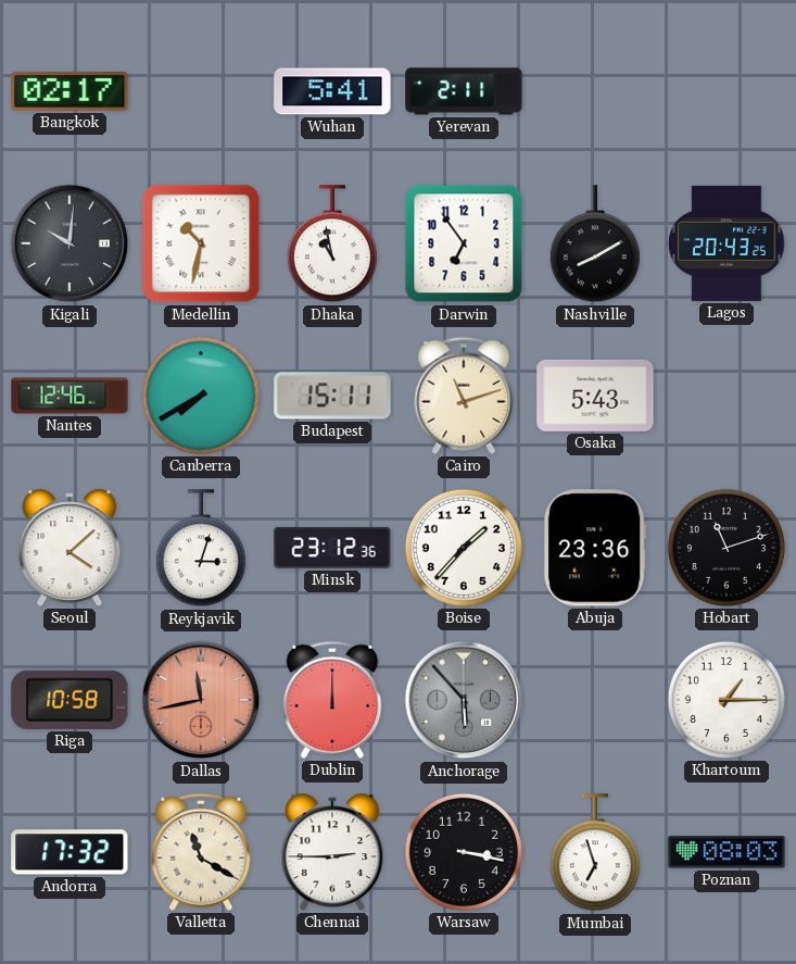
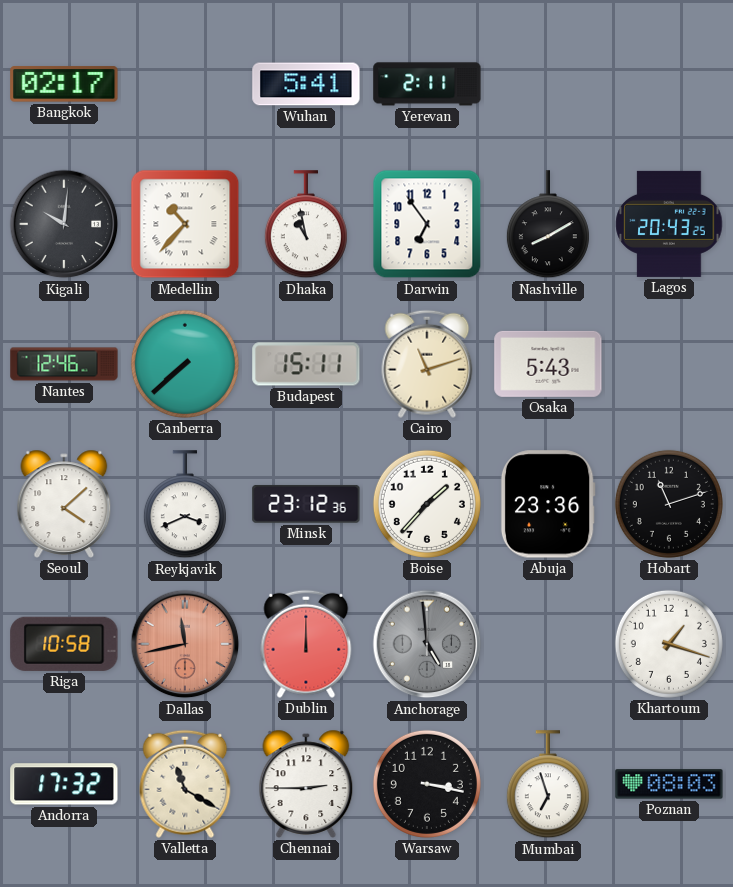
Medellin: 10:32 -> 10:37
Canberra: 7:40 -> 7:38
Reykjavik: 3:03 -> 3:41
Anchorage: 5:53 -> 4:59
Khartoum: 1:15 -> 1:18
